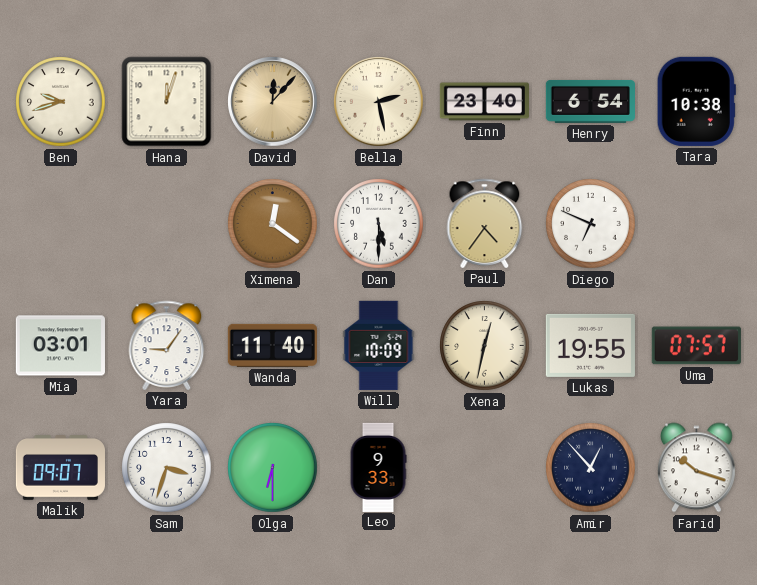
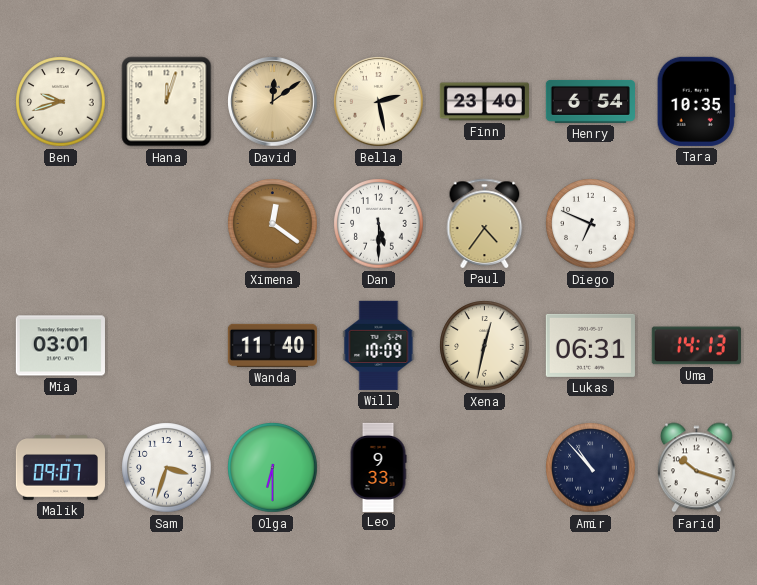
David: 12:07 -> 12:09
Tara: 10:38 -> 10:35
Yara: 9:06 -> none
Lukas: 19:55 -> 06:31
Uma: 07:57 -> 14:13
Amir: 12:53 -> 10:53
